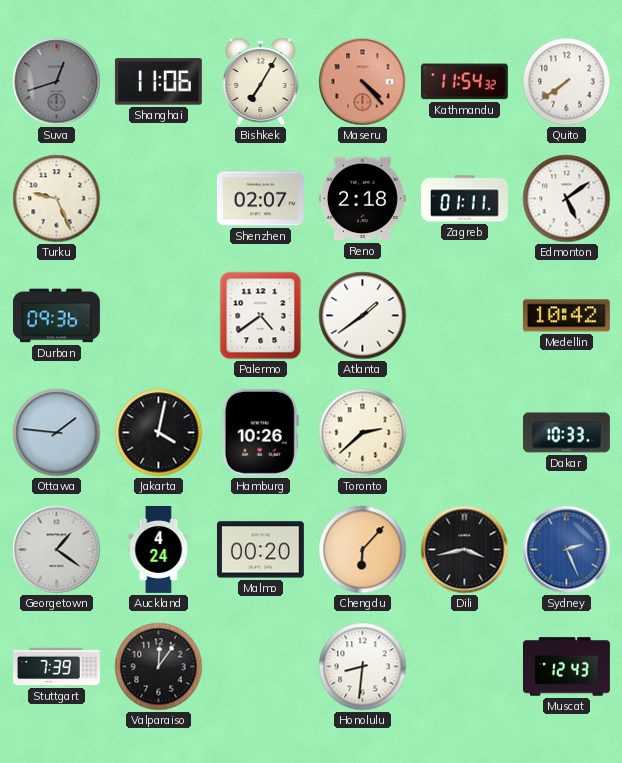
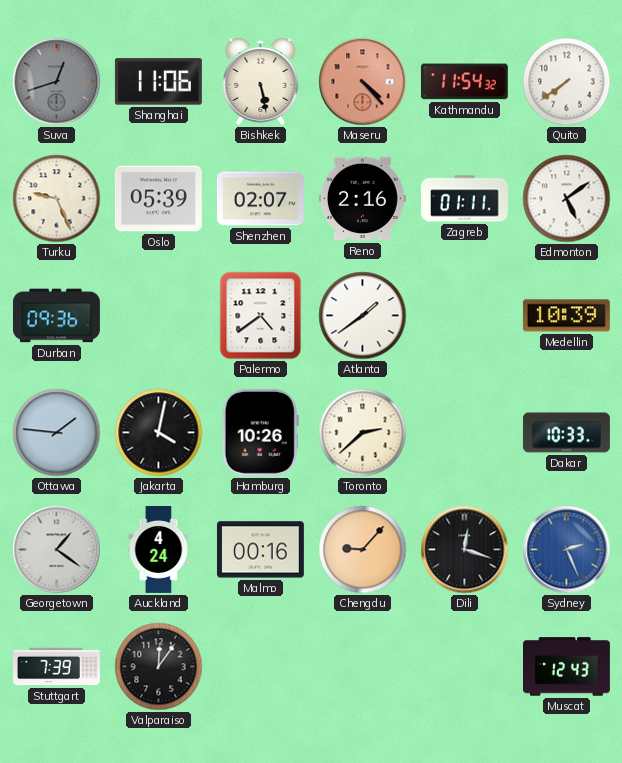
Bishkek: 7:05 -> 5:28
Oslo: none -> 05:39
Reno: 2:18 -> 2:16
Medellin: 10:42 -> 10:39
Malmo: 00:20 -> 00:16
Chengdu: 6:07 -> 9:07
Dili: 3:43 -> 12:18
Honolulu: 8:31 -> none
